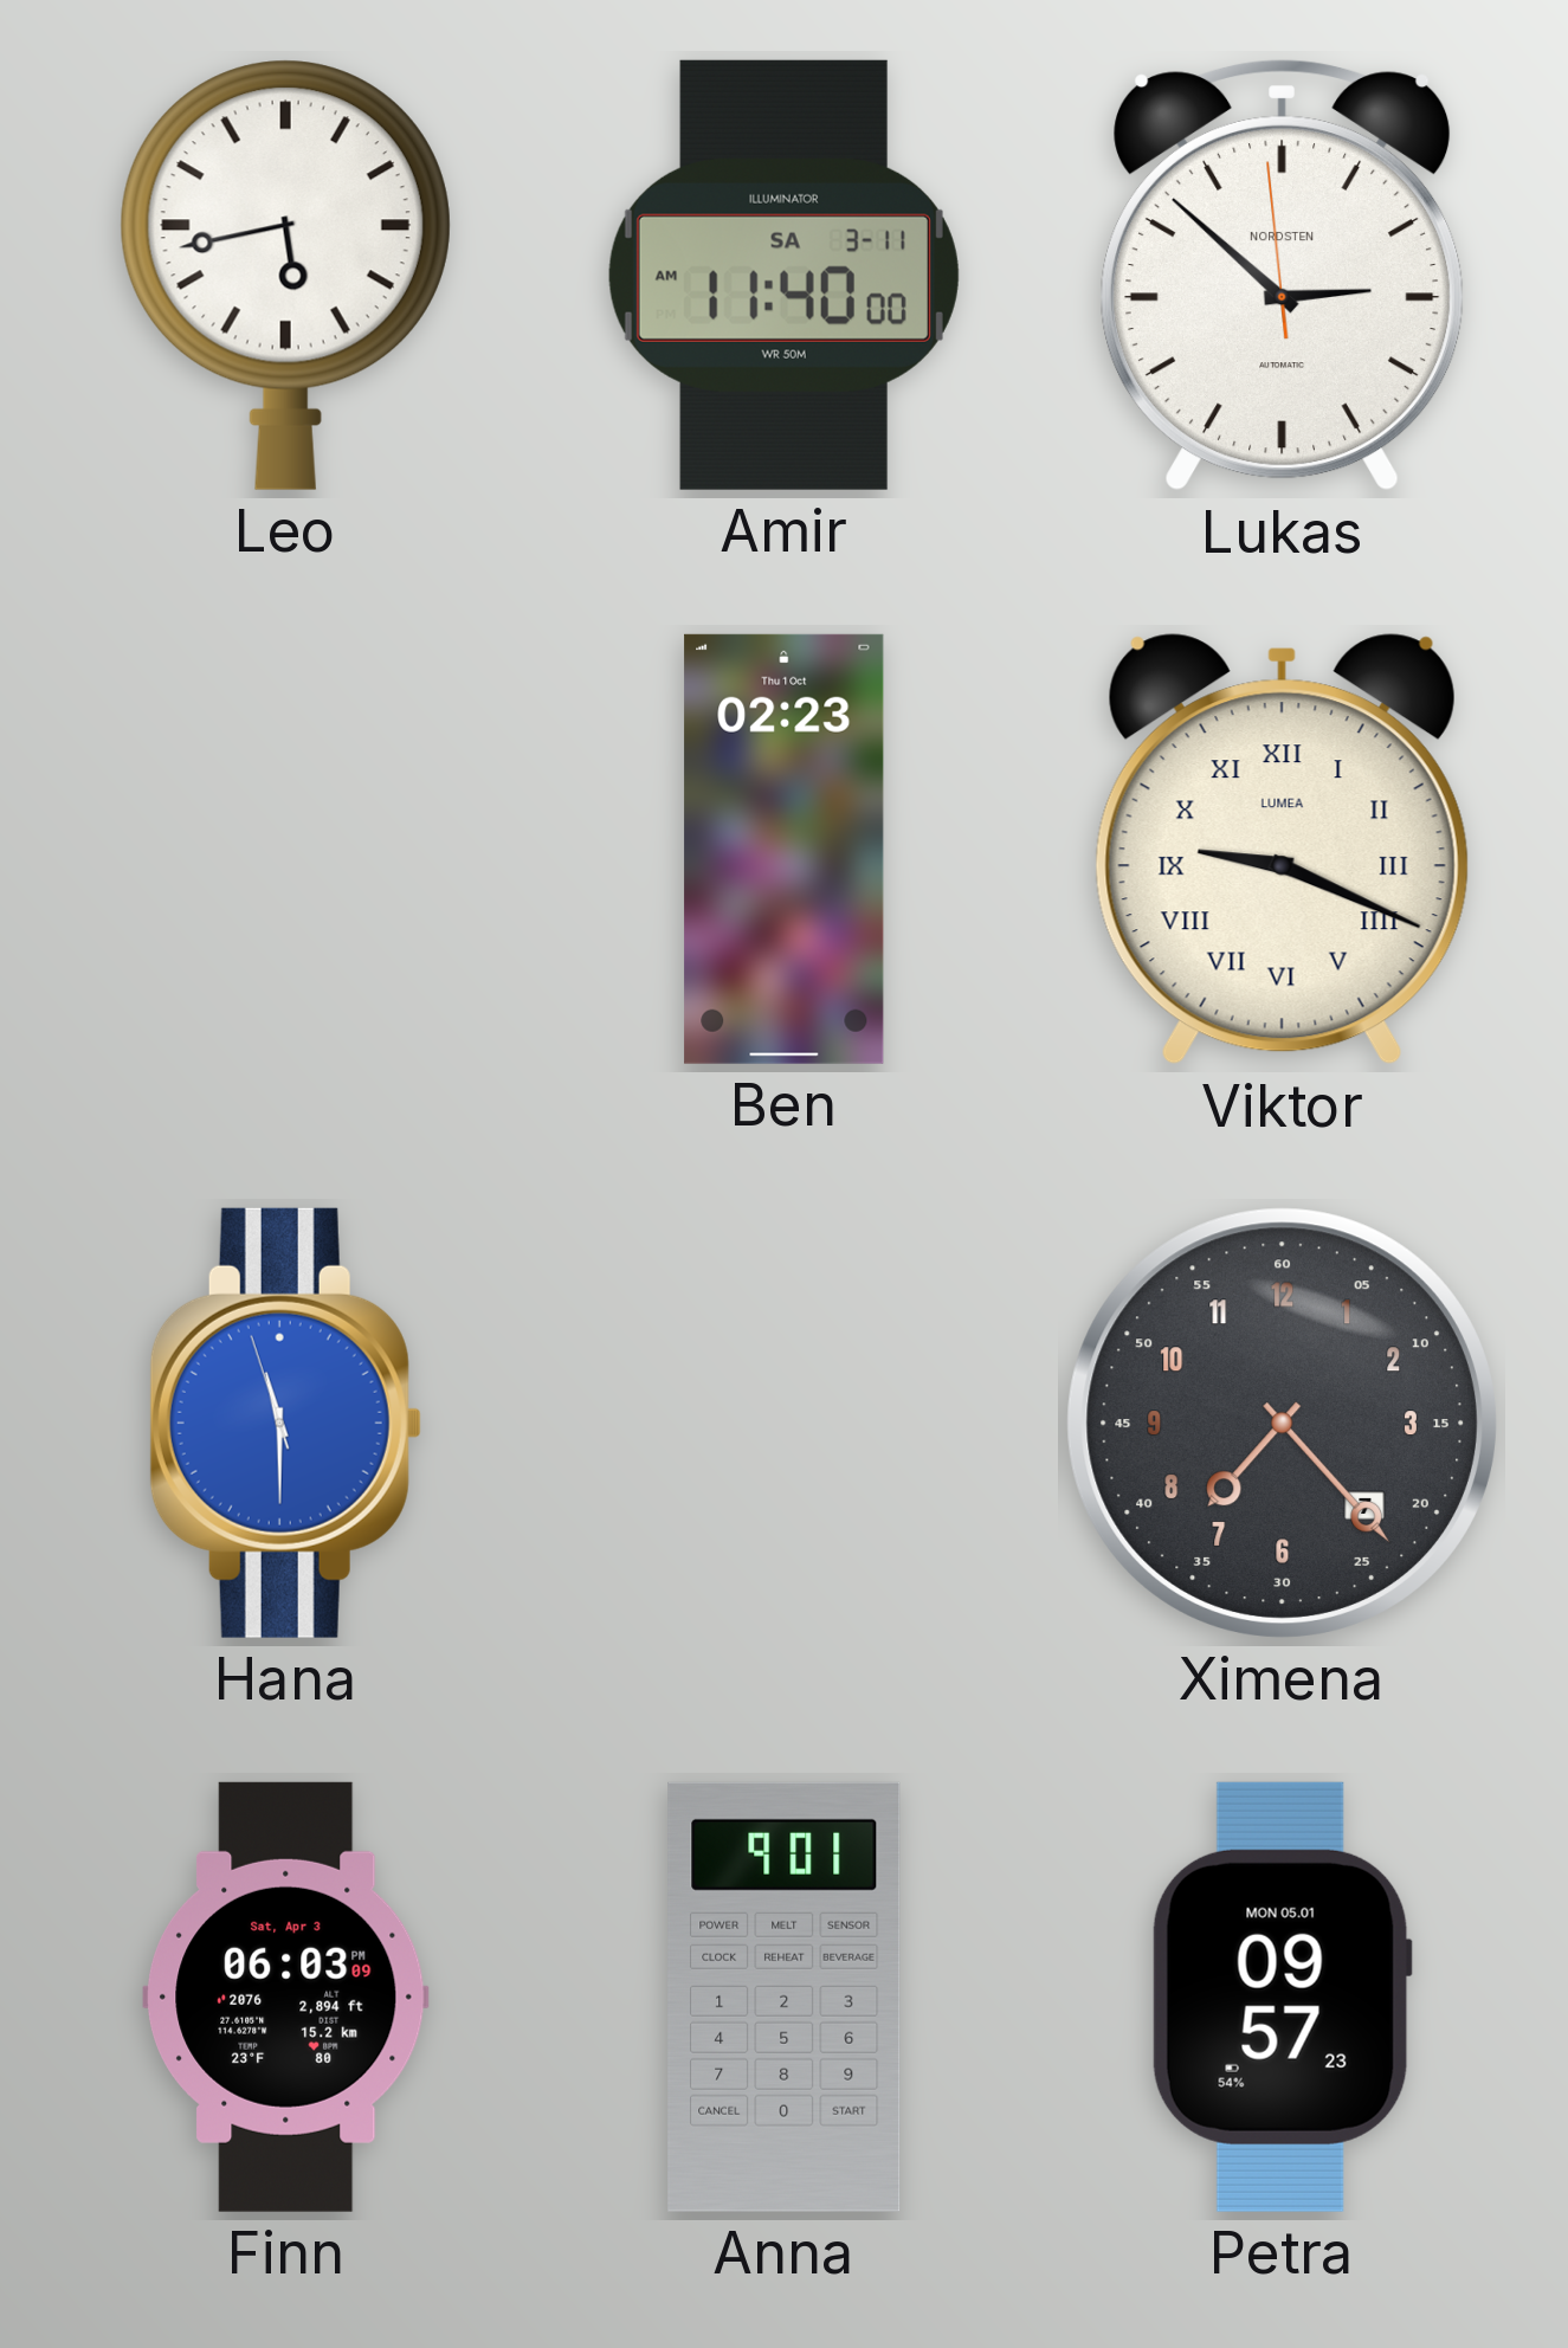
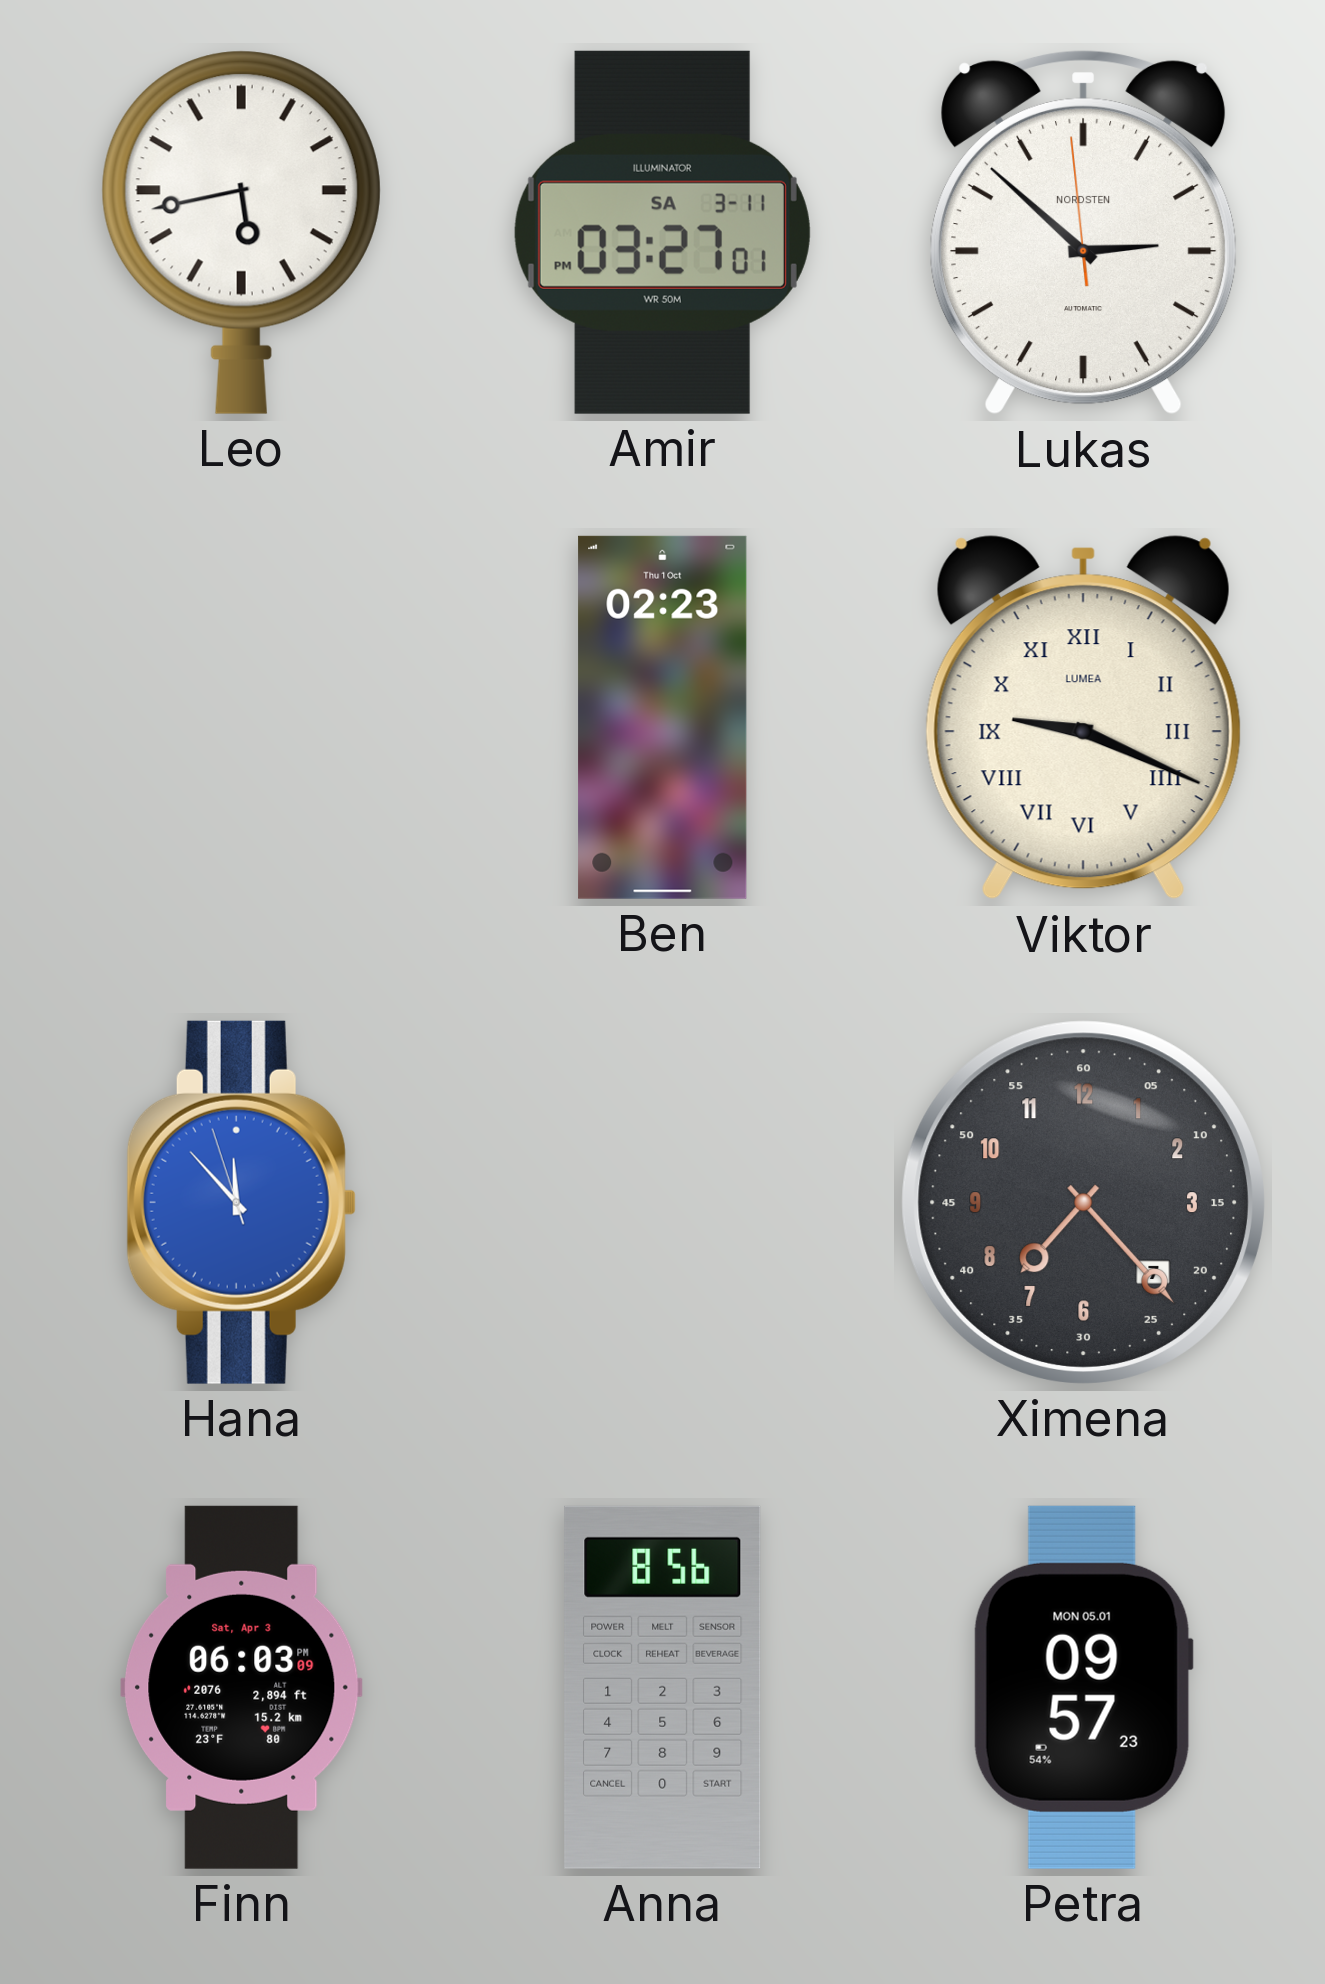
Amir: 11:40 -> 03:27
Hana: 11:29 -> 11:52
Anna: 9:01 -> 8:56
